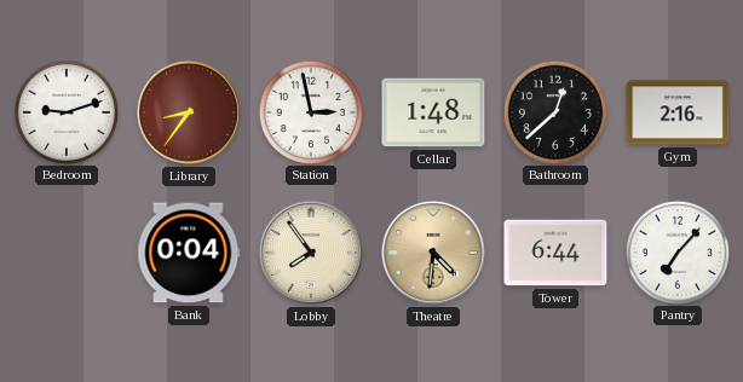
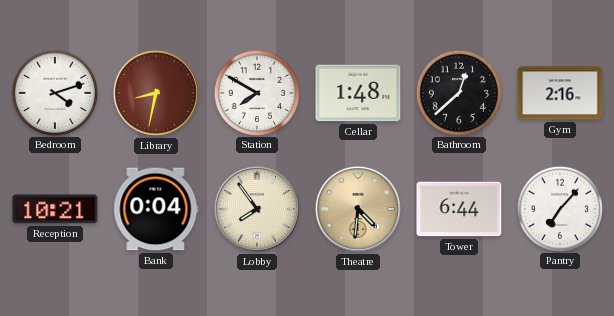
Bedroom: 9:12 -> 4:12
Library: 8:36 -> 8:32
Station: 2:58 -> 7:50
Reception: none -> 10:21
